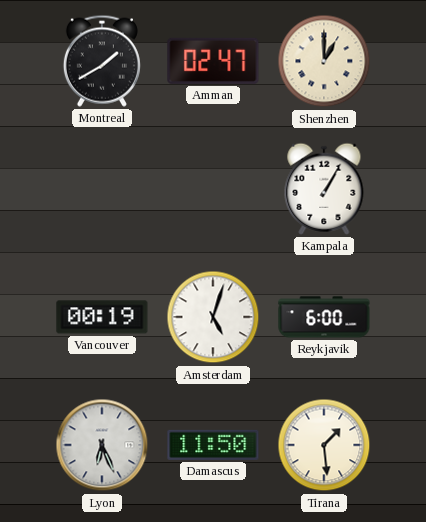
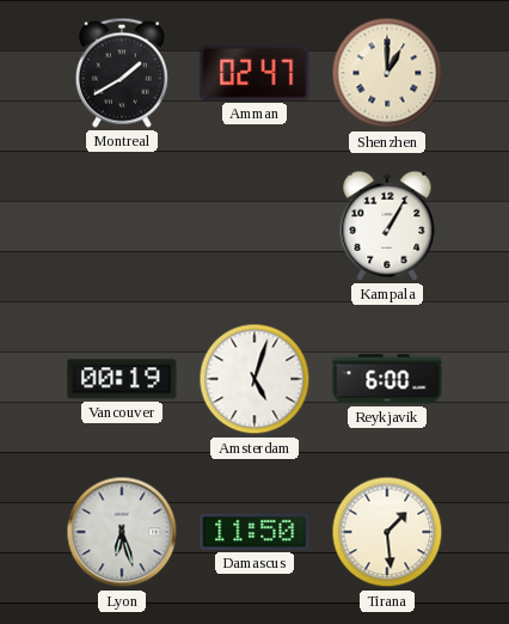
Lyon: 6:26 -> 6:27
